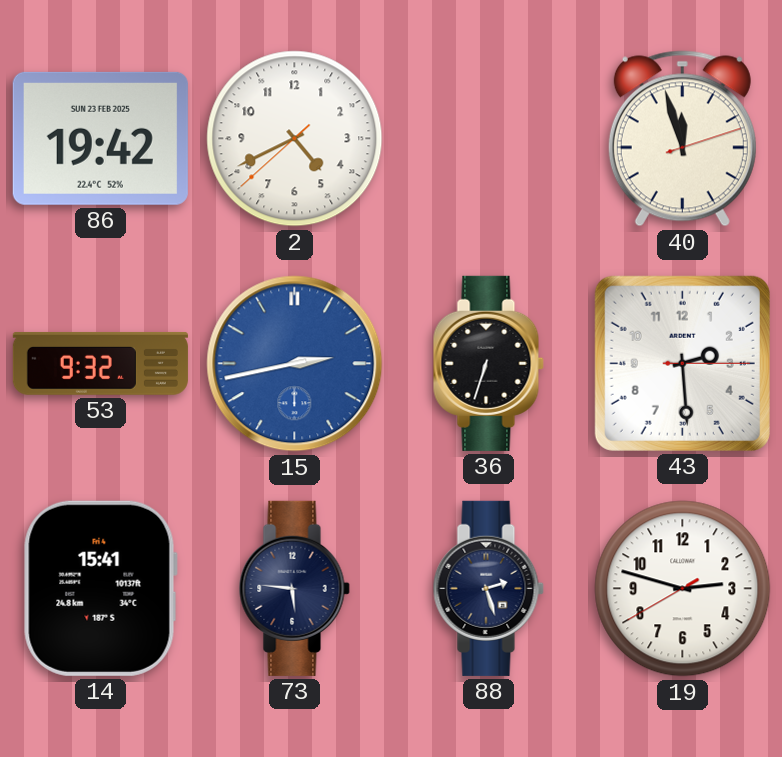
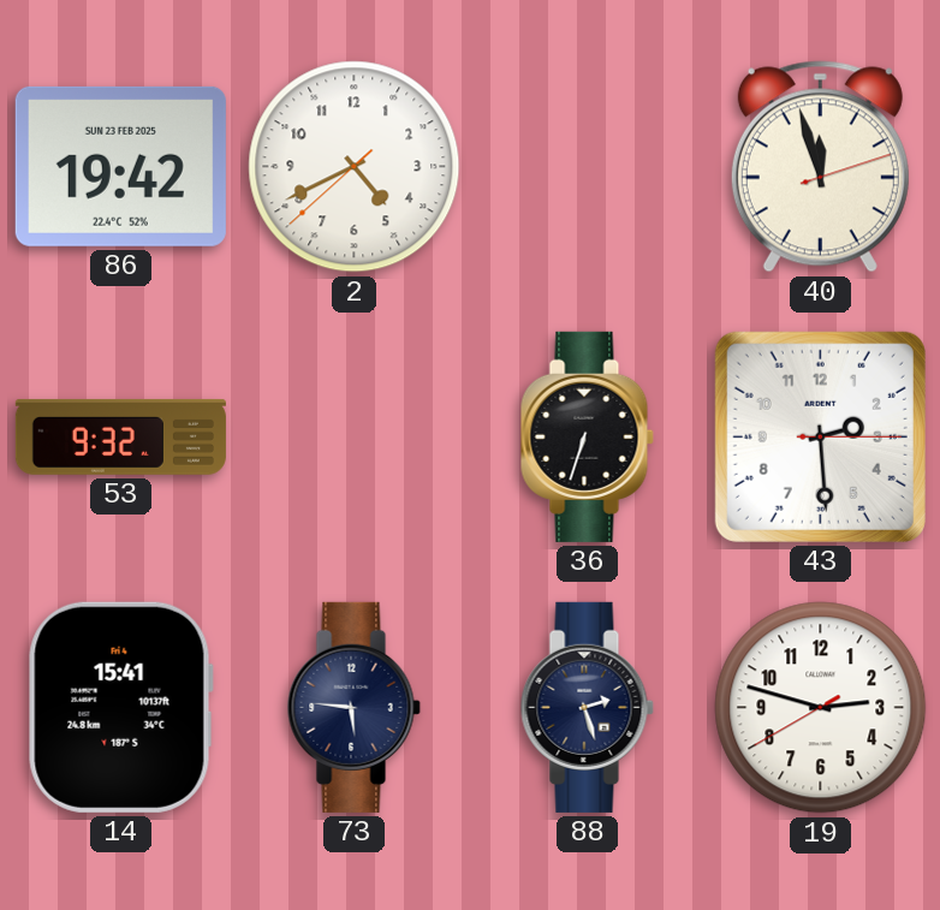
15: 2:43 -> none
